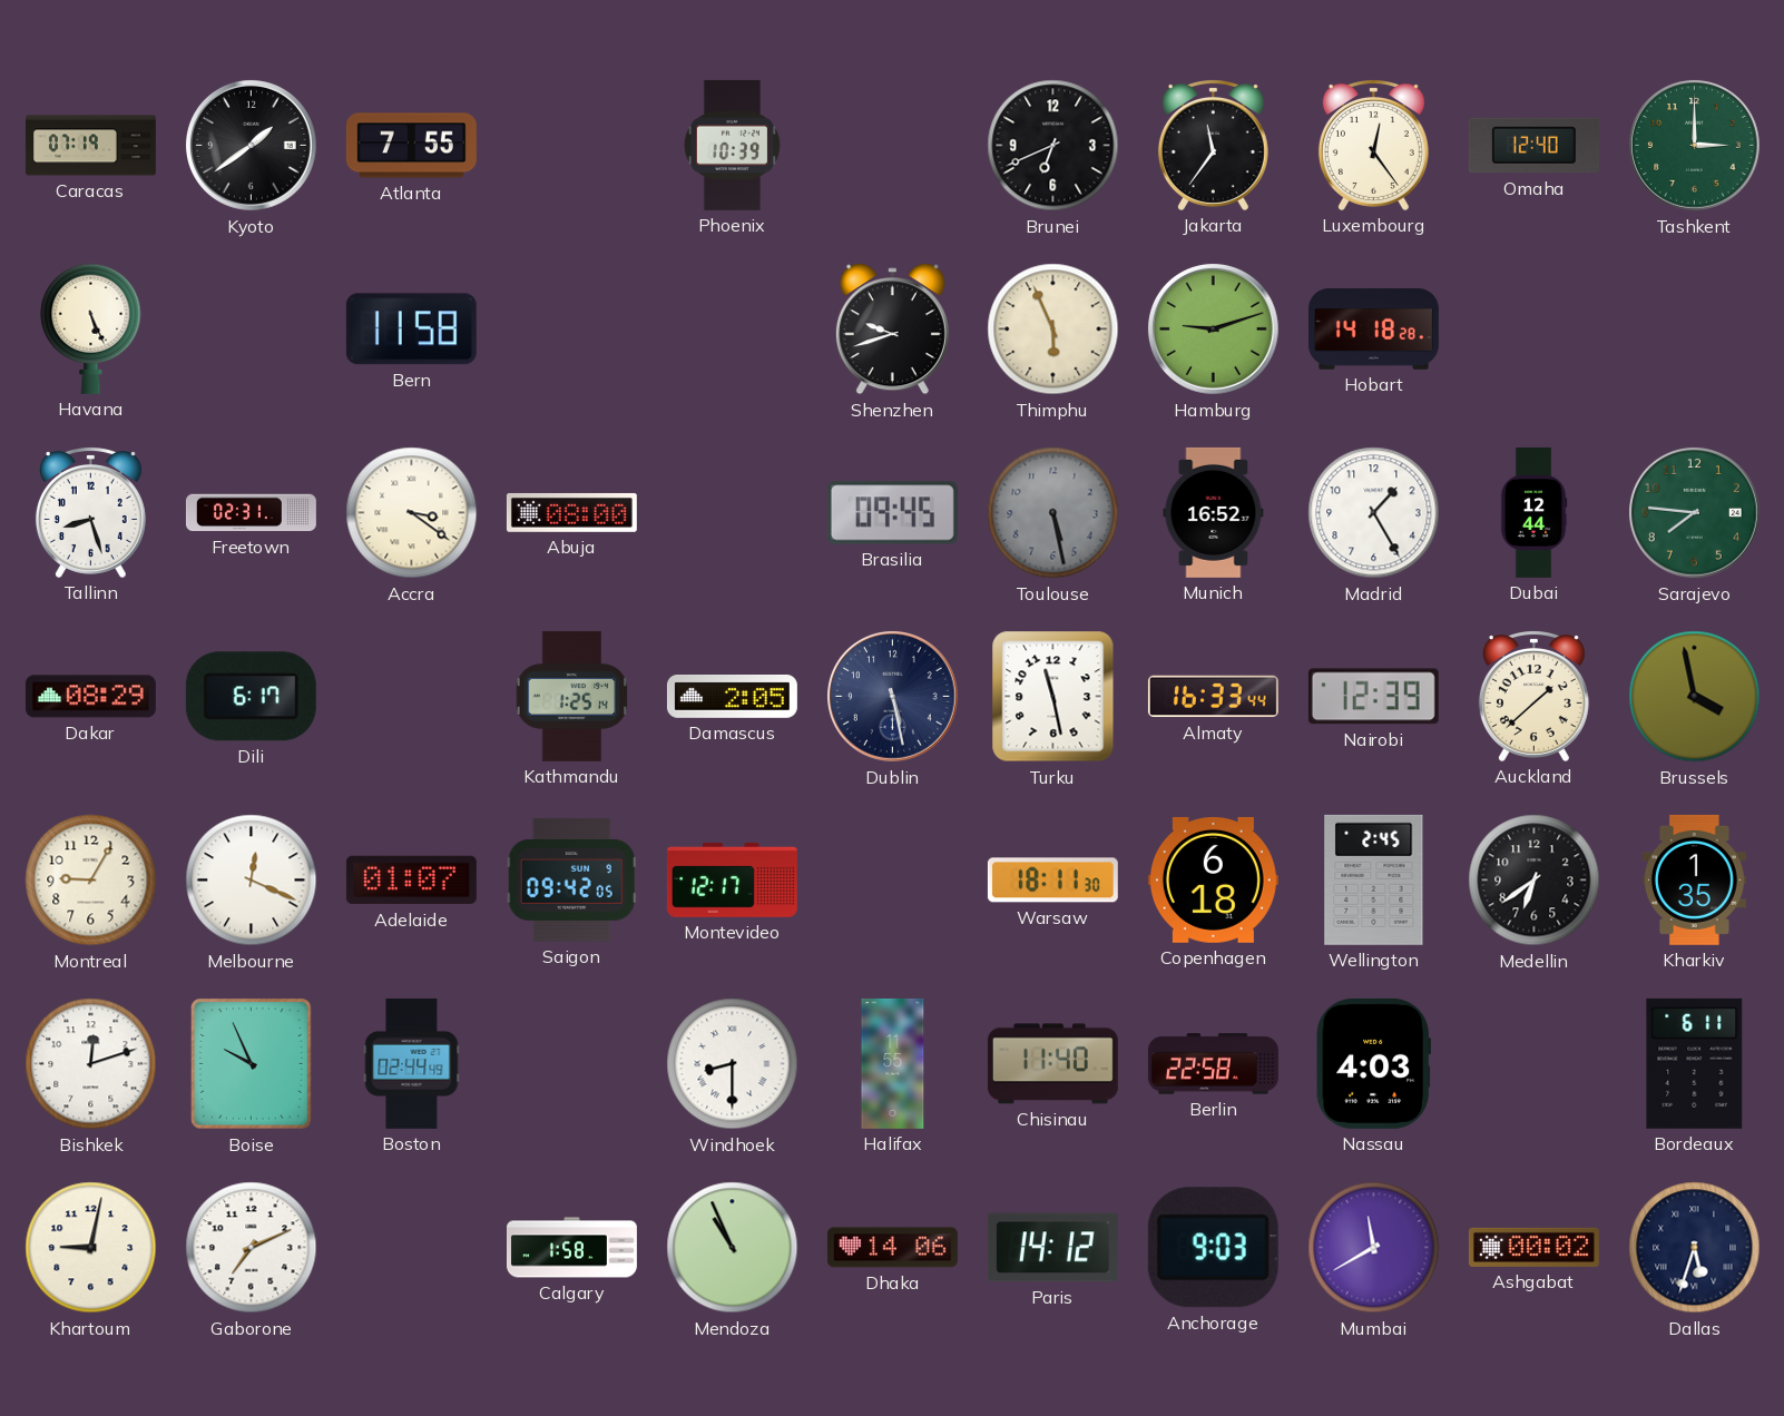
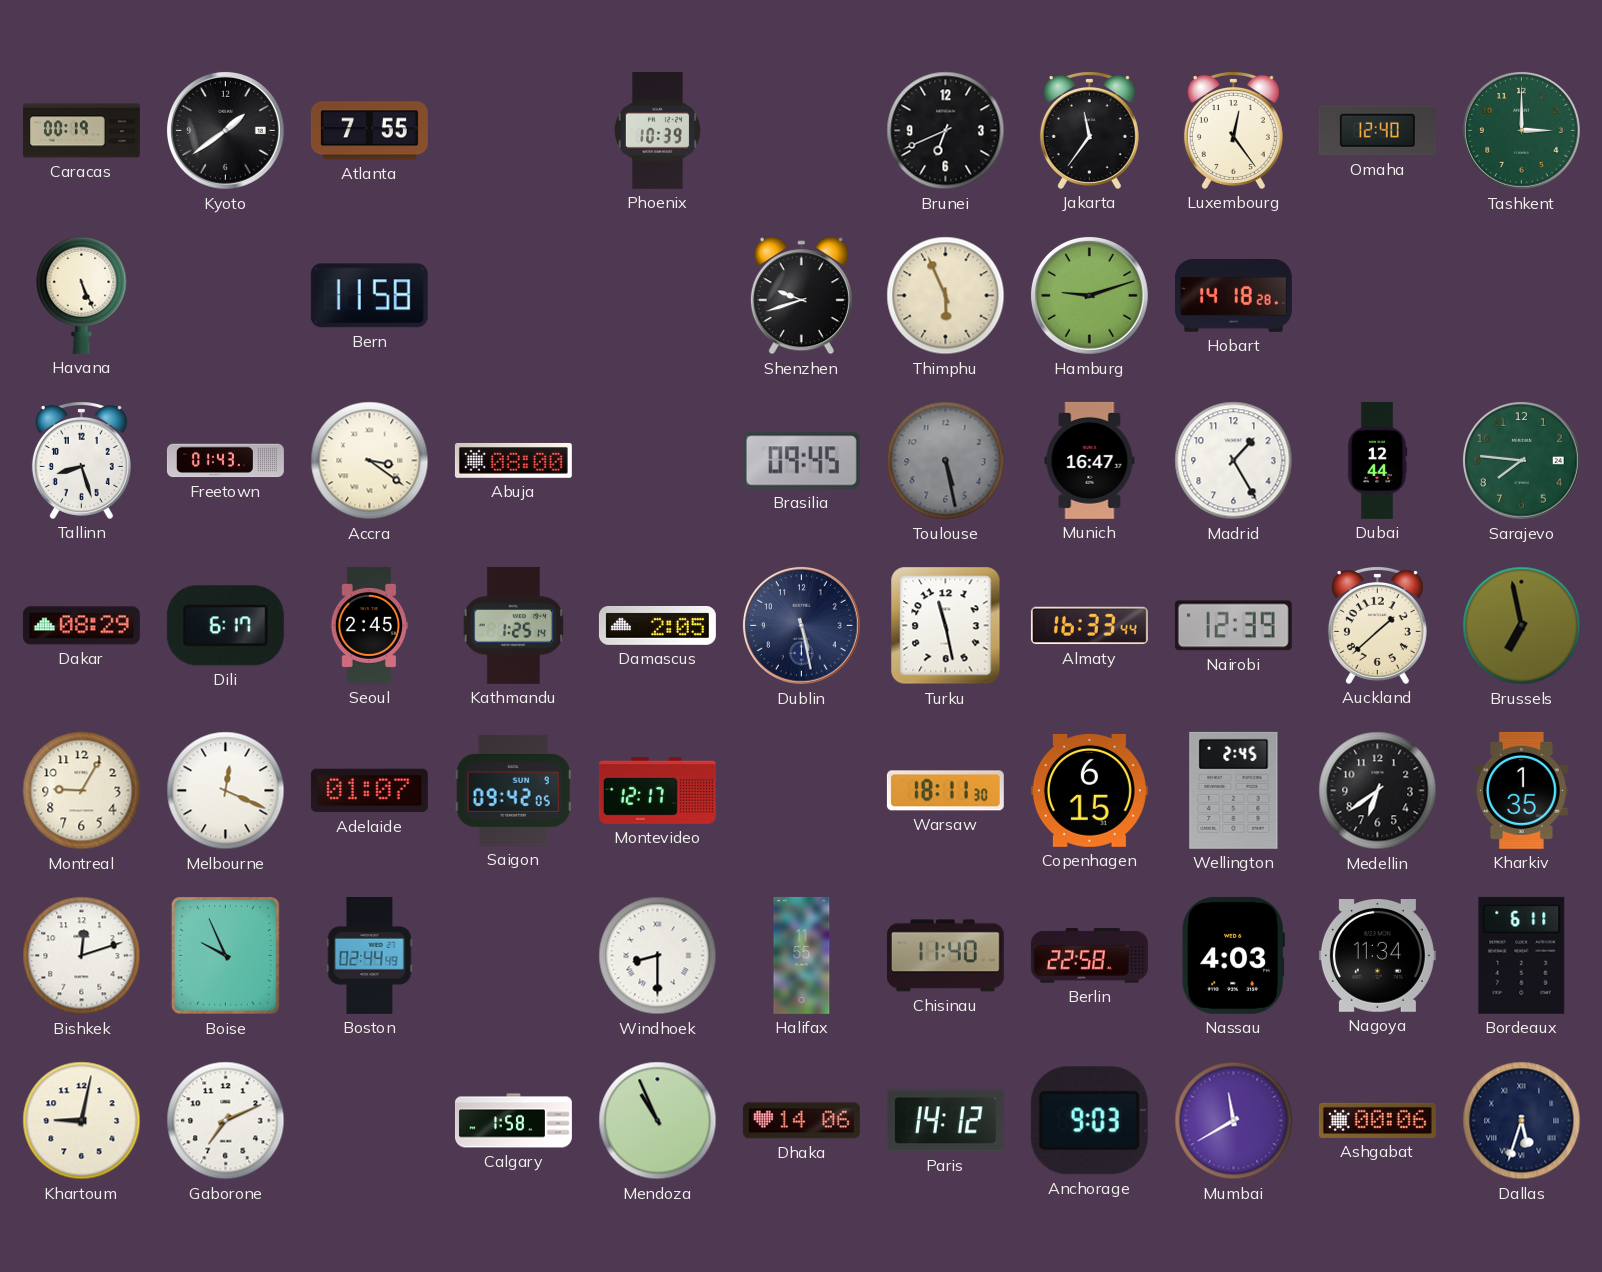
Caracas: 07:19 -> 00:19
Freetown: 02:31 -> 01:43
Munich: 16:52 -> 16:47
Seoul: none -> 2:45
Brussels: 3:58 -> 6:58
Copenhagen: 6:18 -> 6:15
Nagoya: none -> 11:34
Ashgabat: 00:02 -> 00:06
